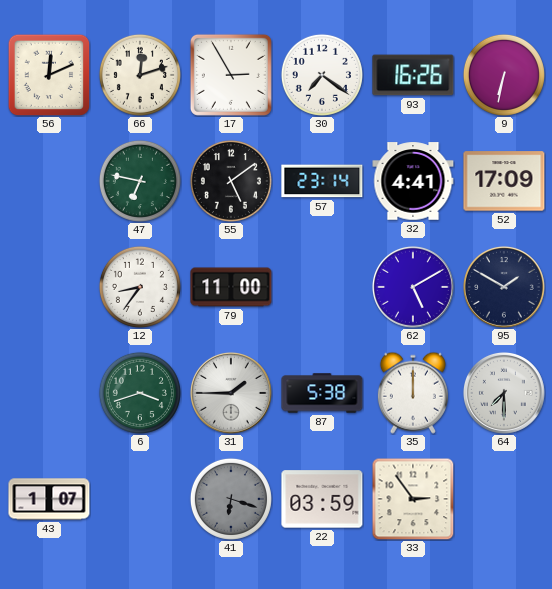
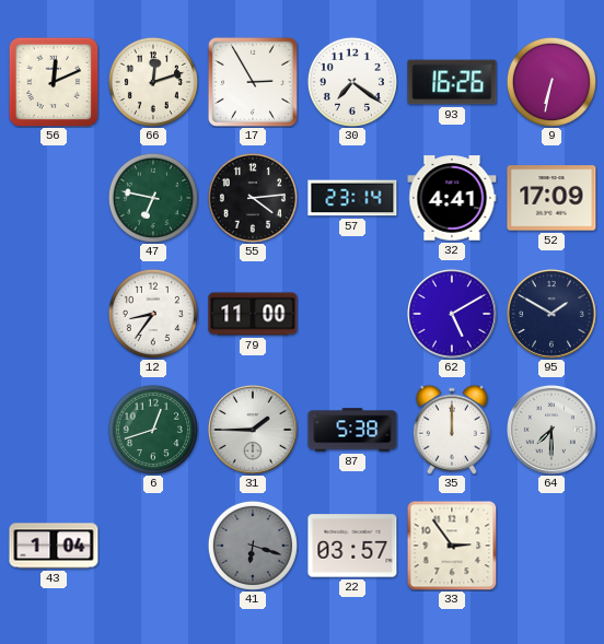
55: 5:09 -> 4:14
6: 3:42 -> 12:42
43: 1:07 -> 1:04
22: 03:59 -> 03:57
